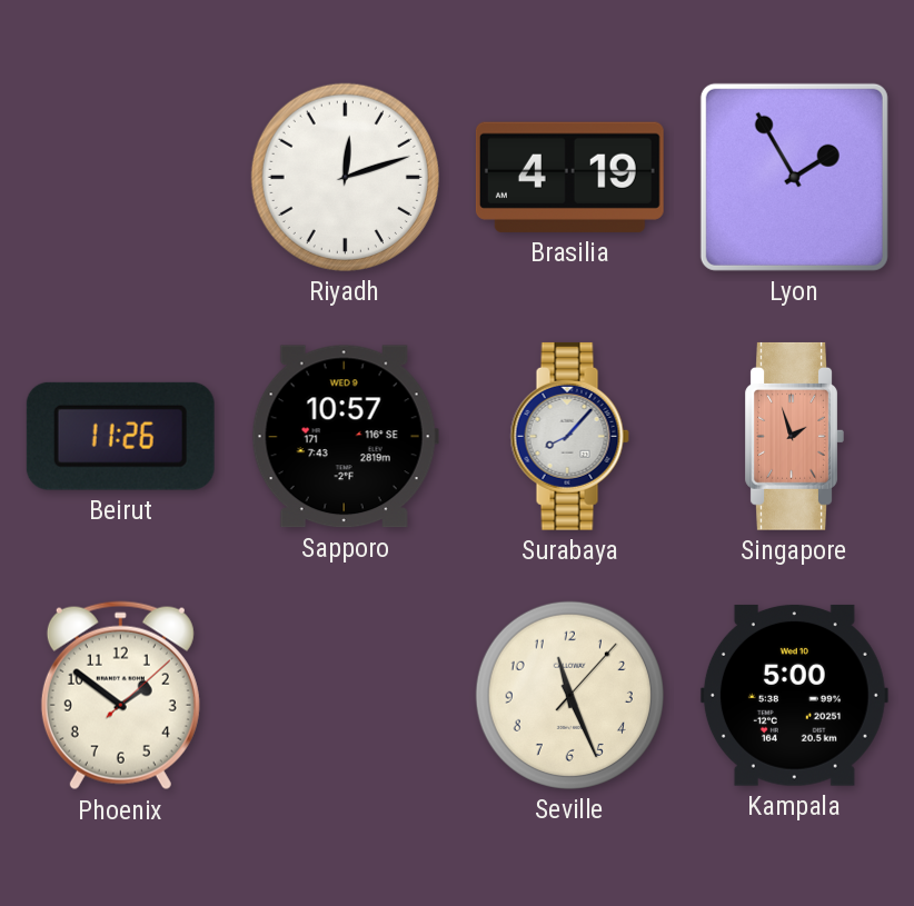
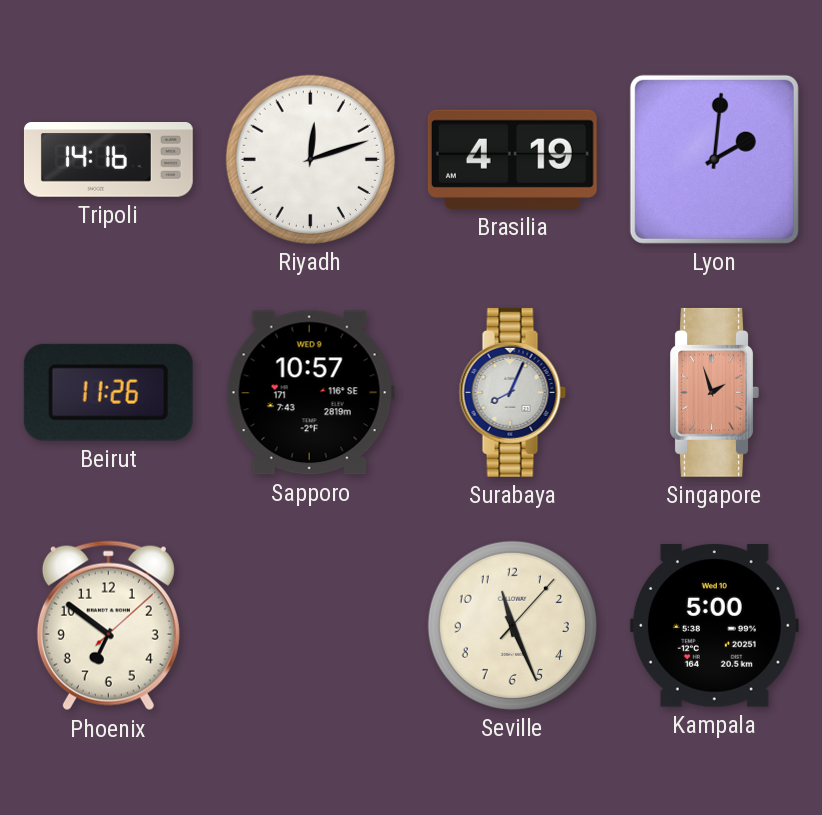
Tripoli: none -> 14:16
Lyon: 1:55 -> 2:01
Surabaya: 8:07 -> 8:04
Phoenix: 1:51 -> 6:51
